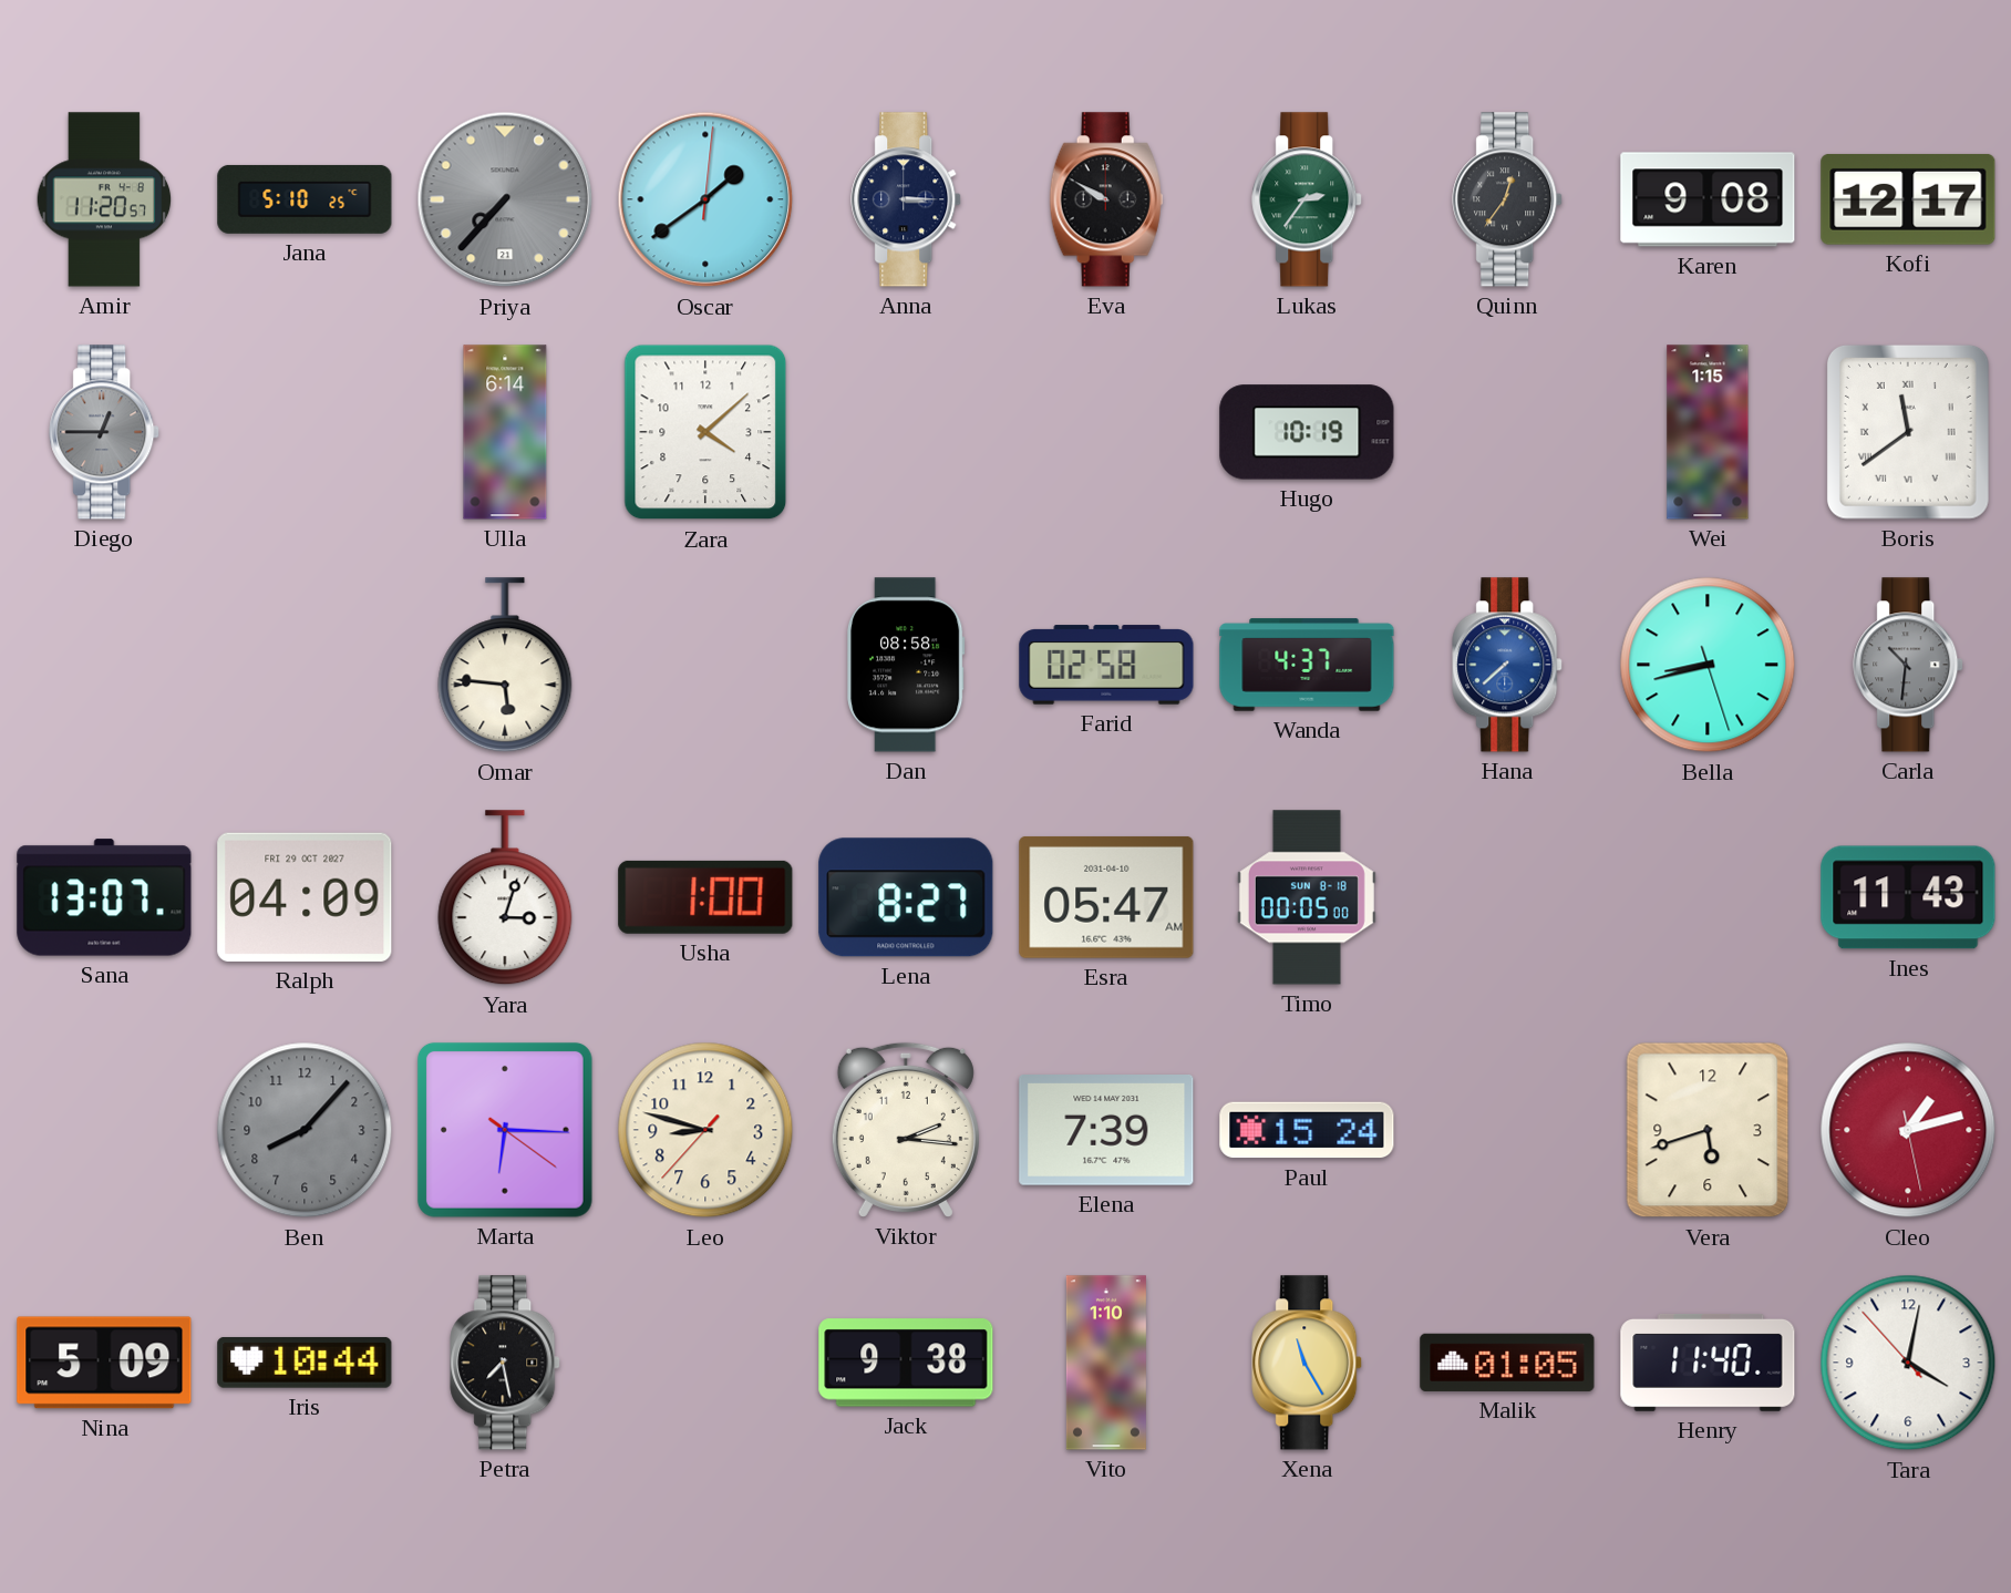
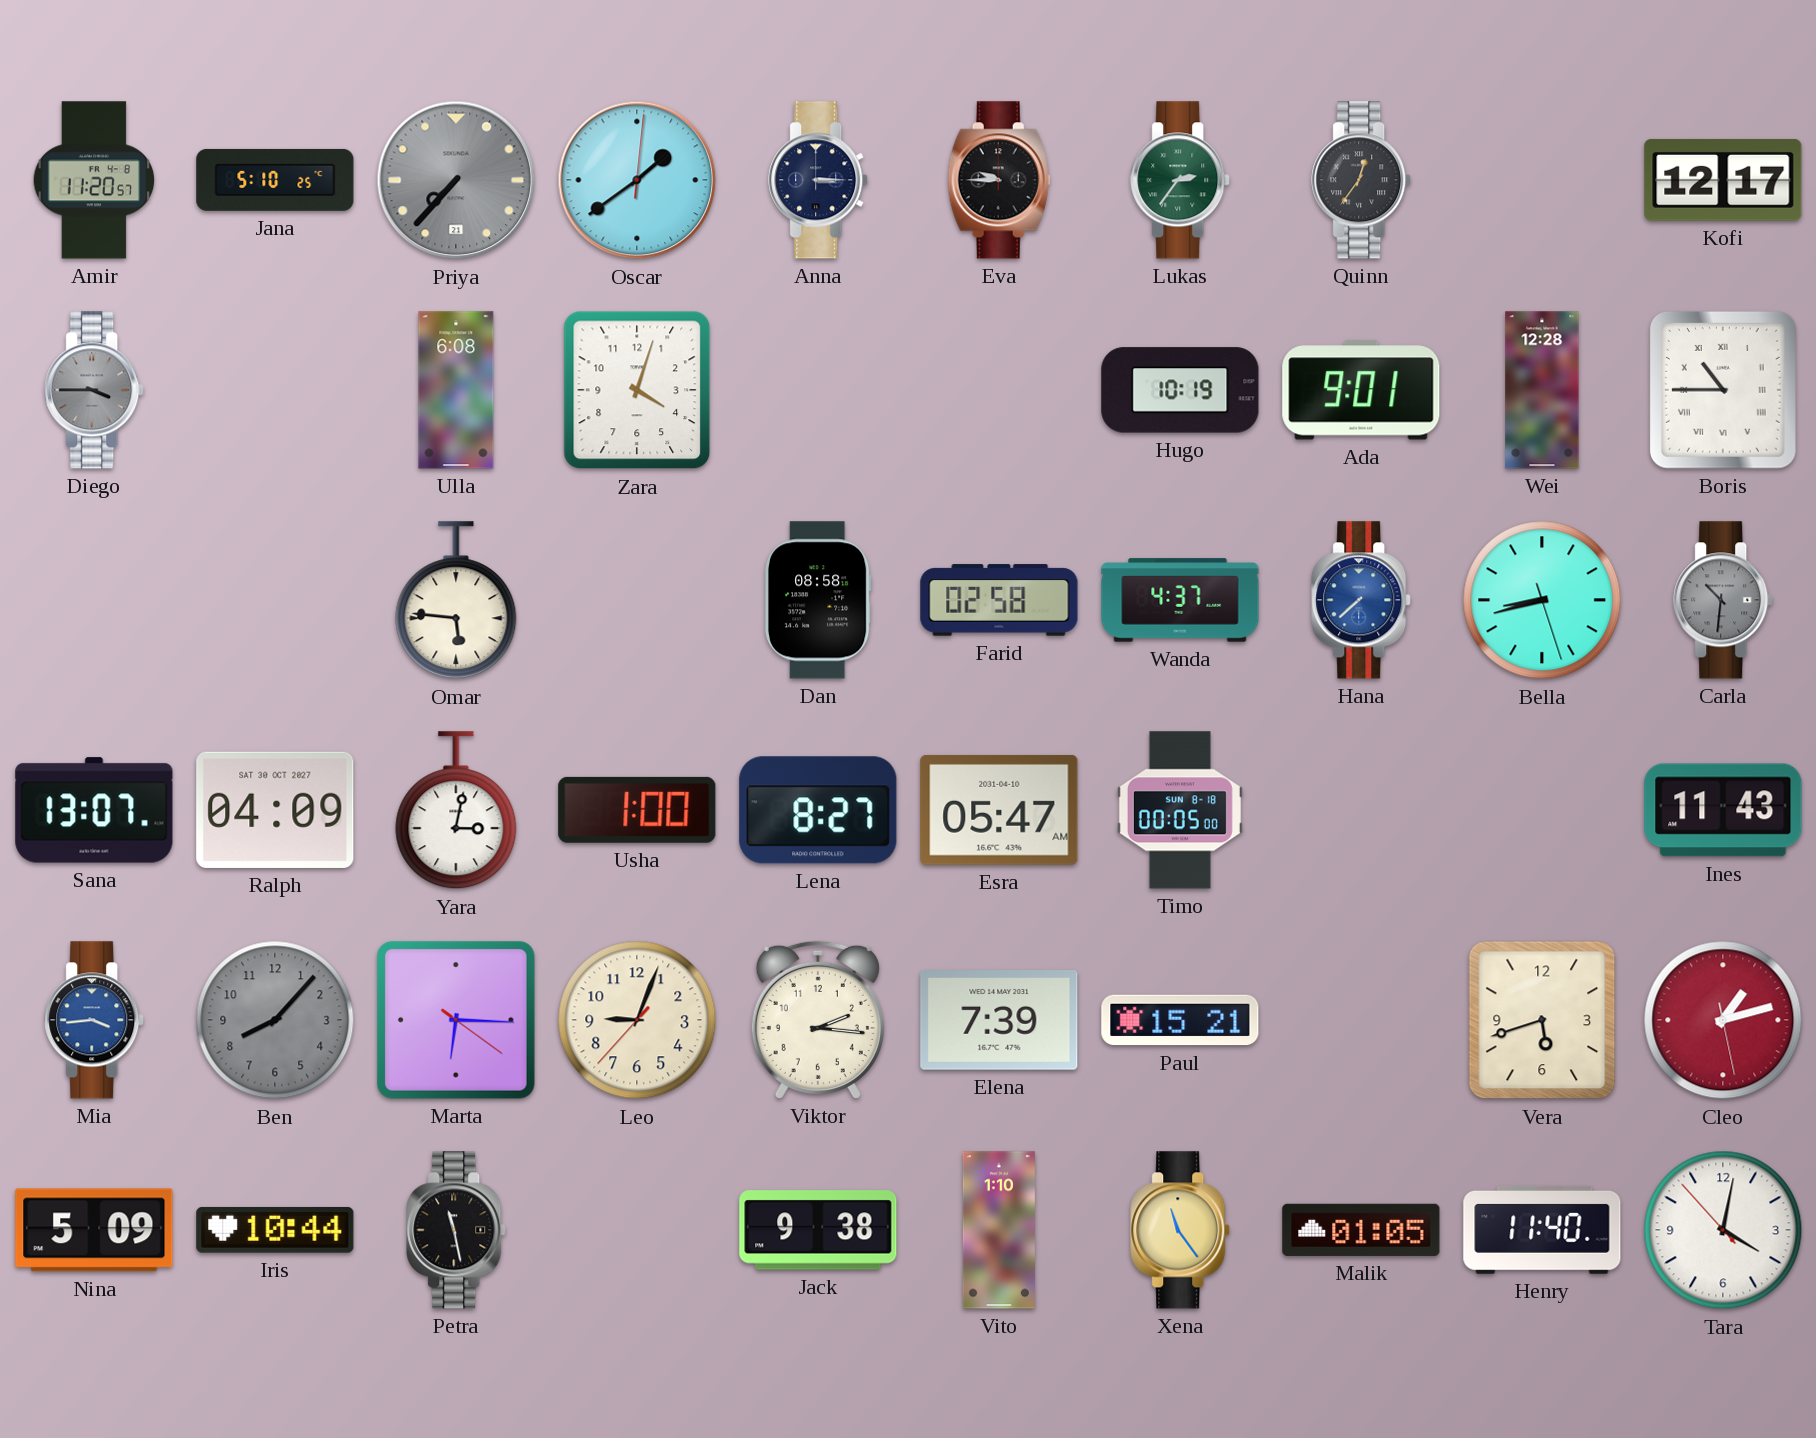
Eva: 9:50 -> 9:45
Karen: 9:08 -> none
Diego: 12:45 -> 3:45
Ulla: 6:14 -> 6:08
Zara: 4:08 -> 4:03
Ada: none -> 9:01
Wei: 1:15 -> 12:28
Boris: 11:39 -> 10:45
Ralph date: FRI 29 OCT 2027 -> SAT 30 OCT 2027
Yara: 3:03 -> 3:02
Mia: none -> 3:44
Leo: 8:47 -> 9:03
Paul: 15:24 -> 15:21
Petra: 7:28 -> 11:28
Xena: 11:25 -> 11:24
